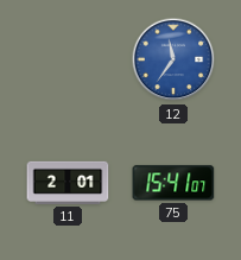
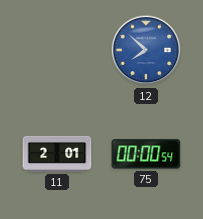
12: 11:36 -> 7:52
75: 15:41 -> 00:00
